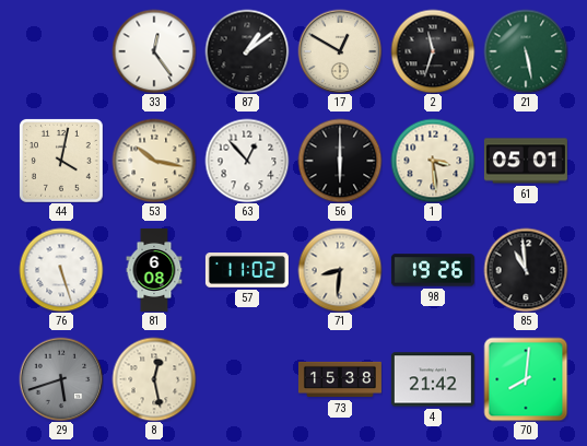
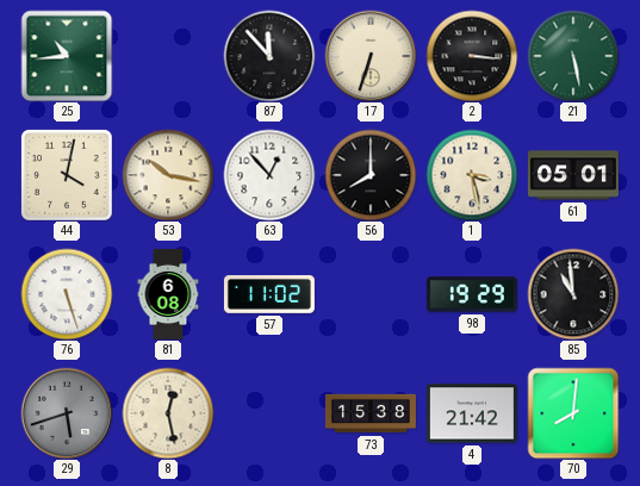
25: none -> 10:44
33: 12:24 -> none
87: 1:09 -> 11:53
17: 12:50 -> 6:33
2: 11:33 -> 3:16
56: 6:00 -> 8:00
1: 3:29 -> 3:28
71: 8:31 -> none
98: 19:26 -> 19:29
